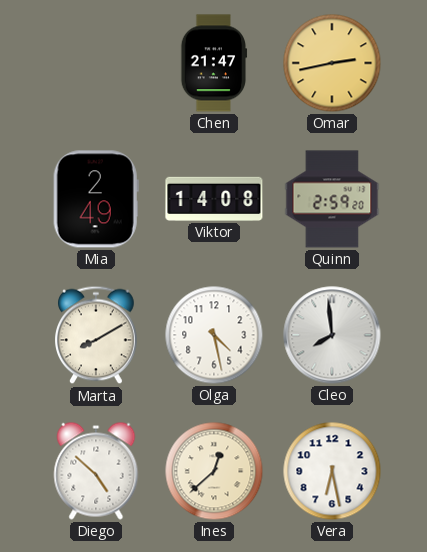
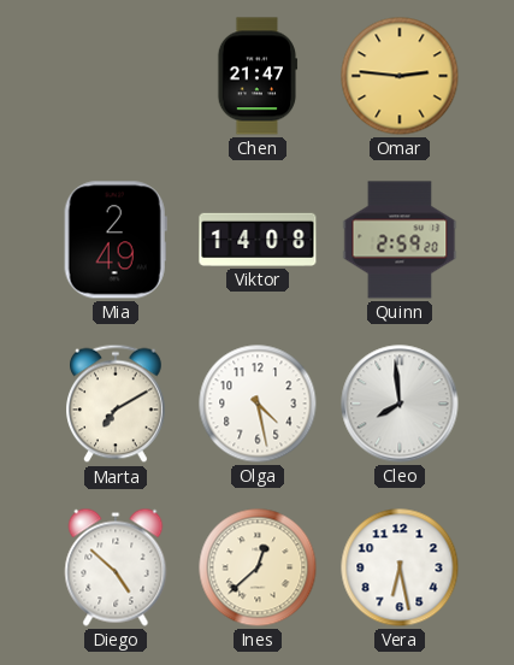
Omar: 2:43 -> 2:46
Marta: 8:10 -> 7:10
